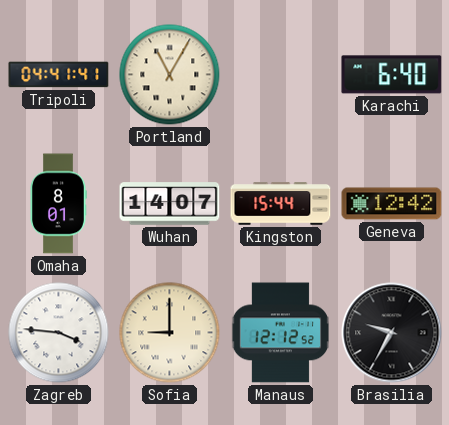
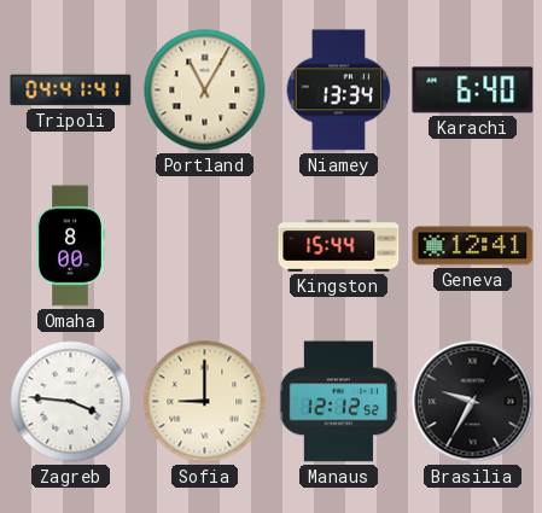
Niamey: none -> 13:34
Omaha: 8:01 -> 8:00
Wuhan: 14:07 -> none
Geneva: 12:42 -> 12:41
